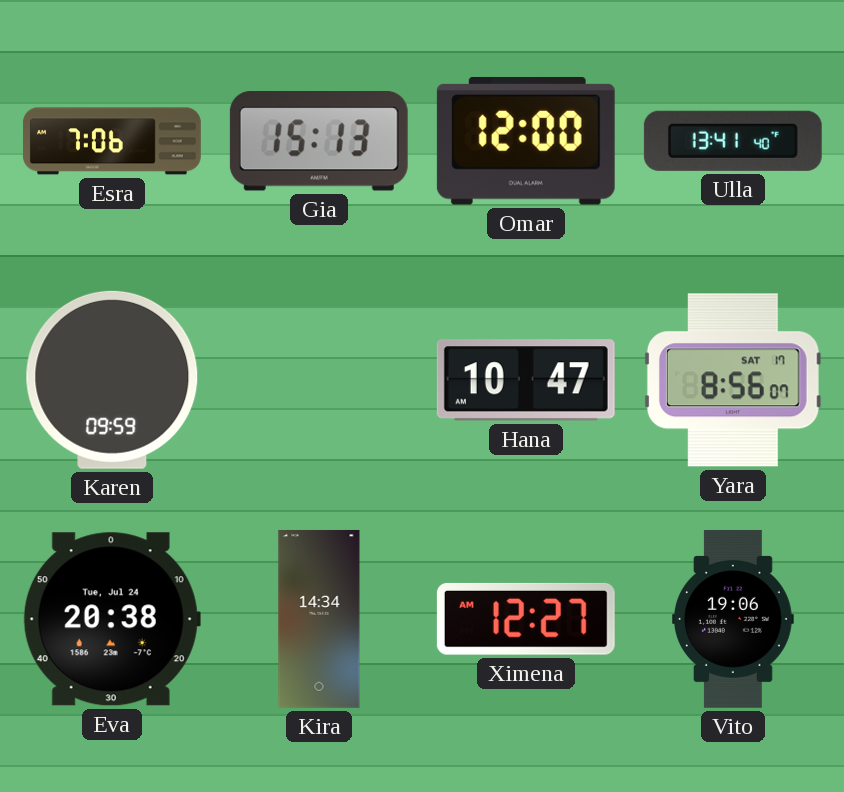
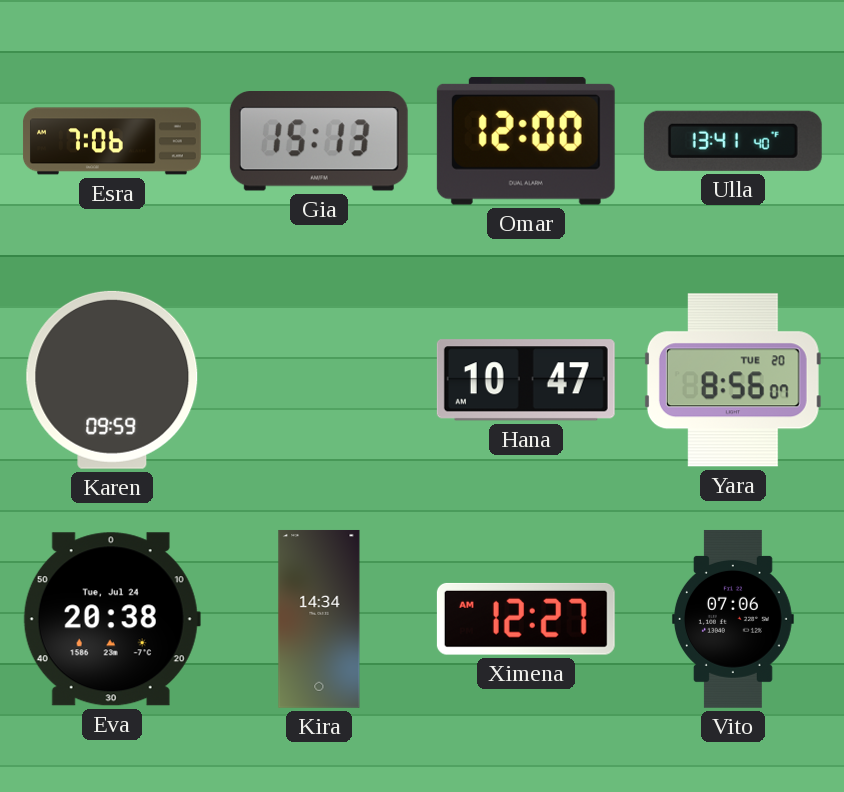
Yara date: SAT 17 -> TUE 20
Vito: 19:06 -> 07:06
